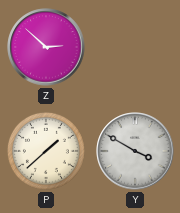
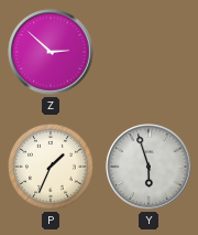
P: 1:38 -> 1:34
Y: 3:50 -> 5:57
